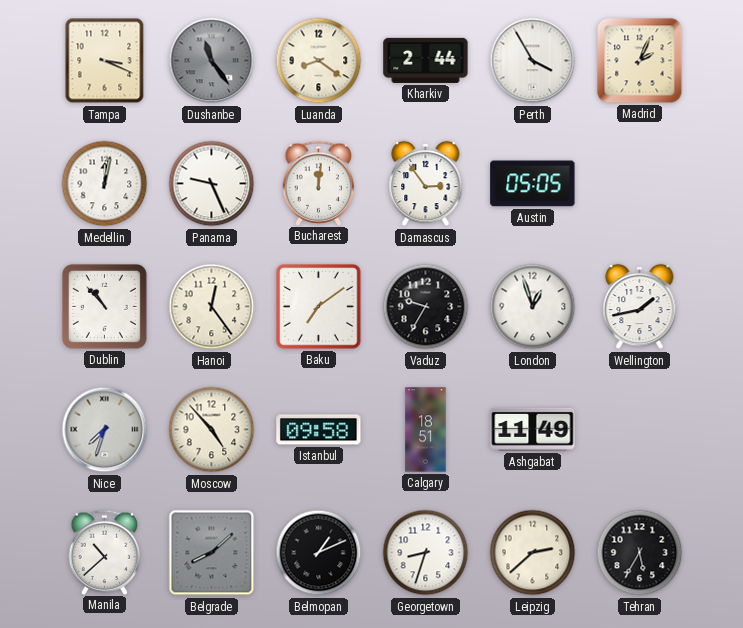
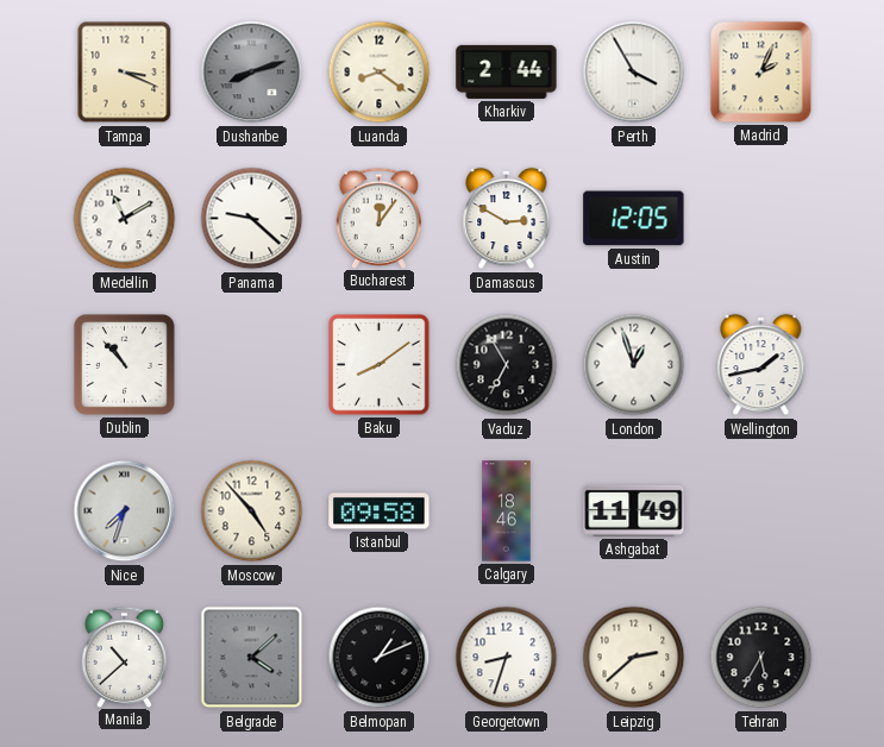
Dushanbe: 11:24 -> 8:12
Medellin: 12:02 -> 11:10
Panama: 9:26 -> 9:22
Bucharest: 12:01 -> 12:06
Damascus: 2:54 -> 2:50
Austin: 05:05 -> 12:05
Hanoi: 12:24 -> none
Baku: 7:09 -> 8:09
Vaduz: 9:35 -> 6:55
Calgary: 18:51 -> 18:46
Belgrade: 8:08 -> 4:08
